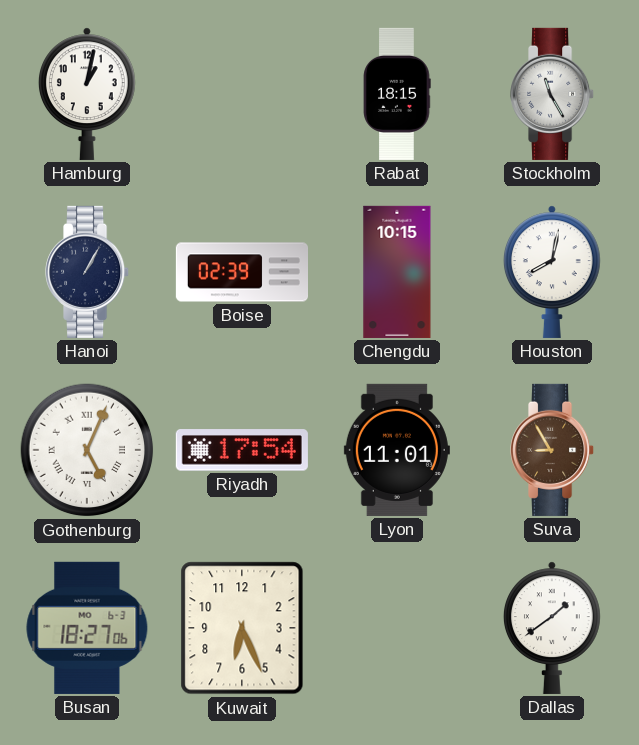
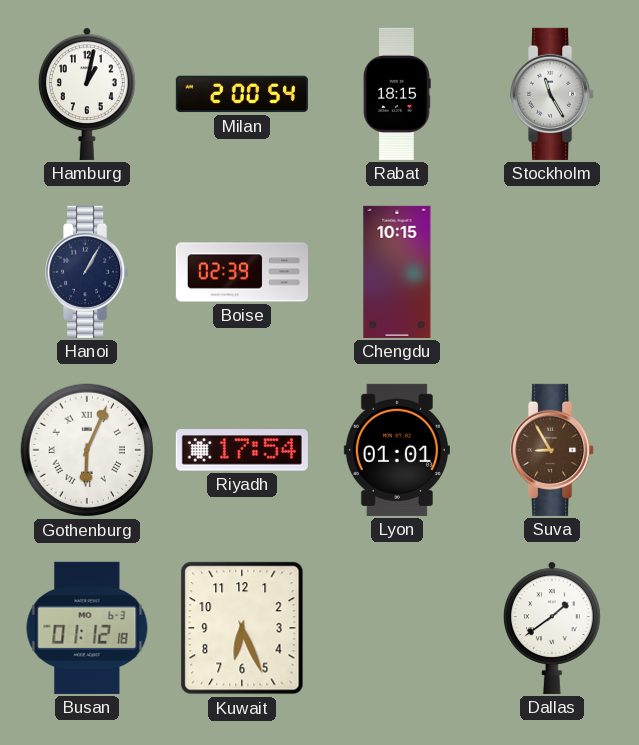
Milan: none -> 2:00
Houston: 8:02 -> none
Gothenburg: 5:04 -> 6:04
Lyon: 11:01 -> 01:01
Busan: 18:27 -> 01:12
